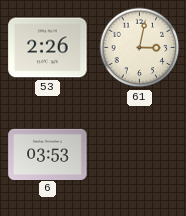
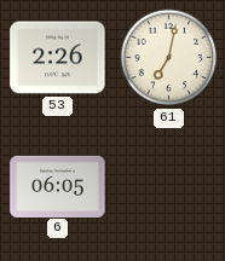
61: 3:02 -> 7:02
6: 03:53 -> 06:05
